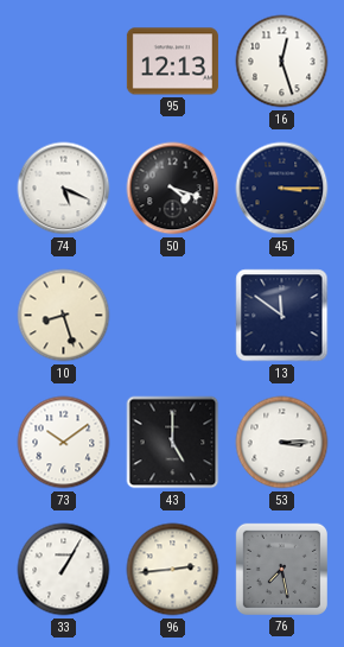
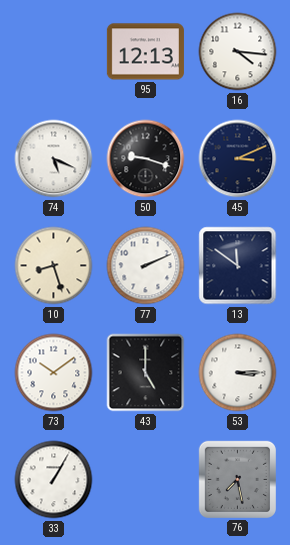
16: 12:27 -> 4:16
50: 4:18 -> 9:18
45: 3:15 -> 3:11
77: none -> 2:11
96: 2:44 -> none
